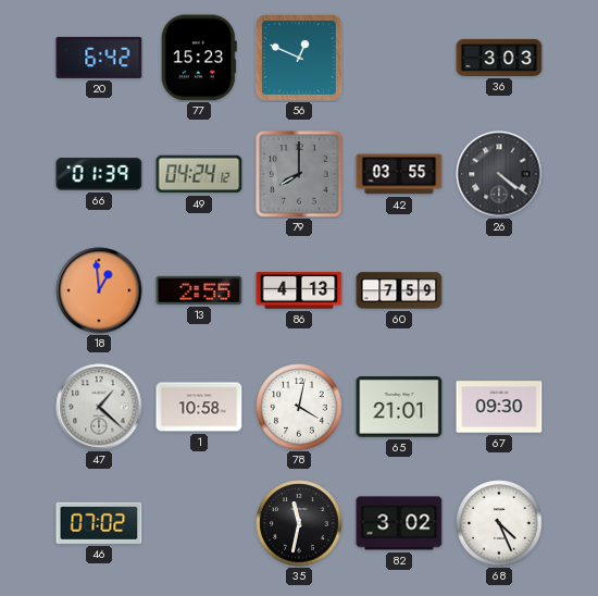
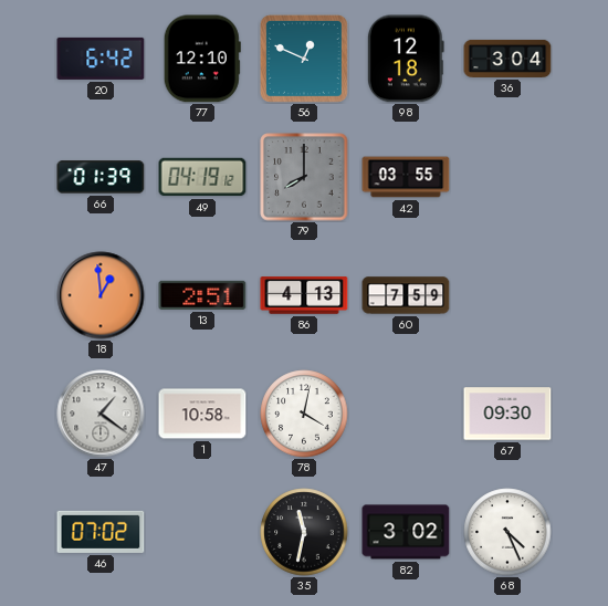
77: 15:23 -> 12:10
98: none -> 12:18
36: 3:03 -> 3:04
49: 04:24 -> 04:19
26: 4:21 -> none
13: 2:55 -> 2:51
47: 1:22 -> 1:21
65: 21:01 -> none
